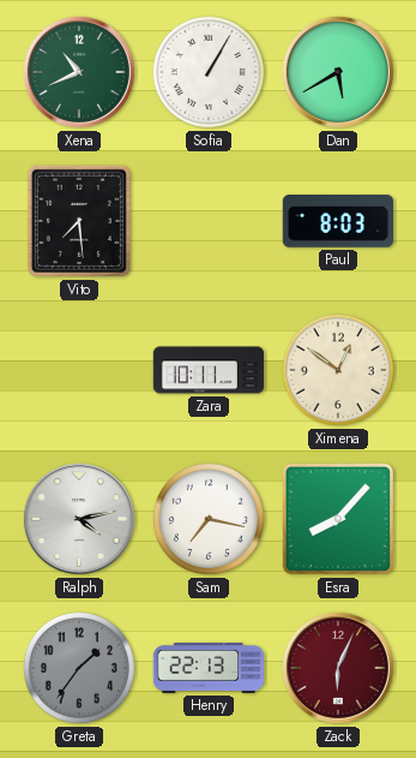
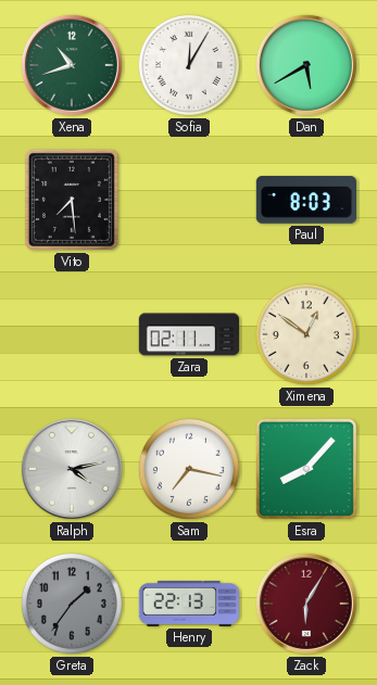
Xena: 10:41 -> 10:42
Sofia: 1:05 -> 12:05
Zara: 10:11 -> 02:11
Zack: 6:04 -> 6:05
